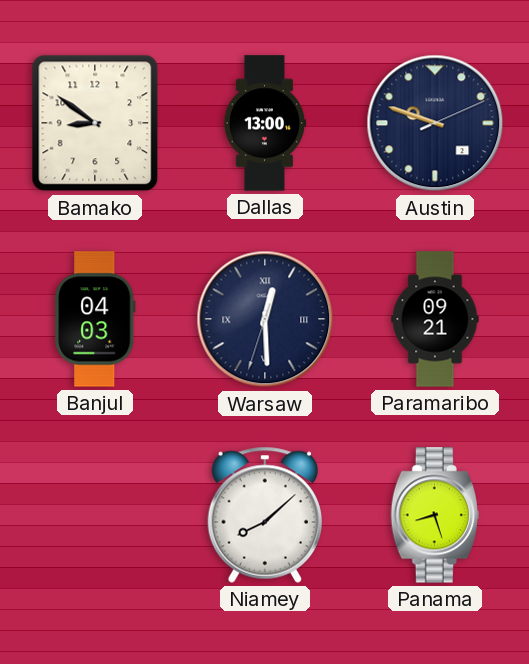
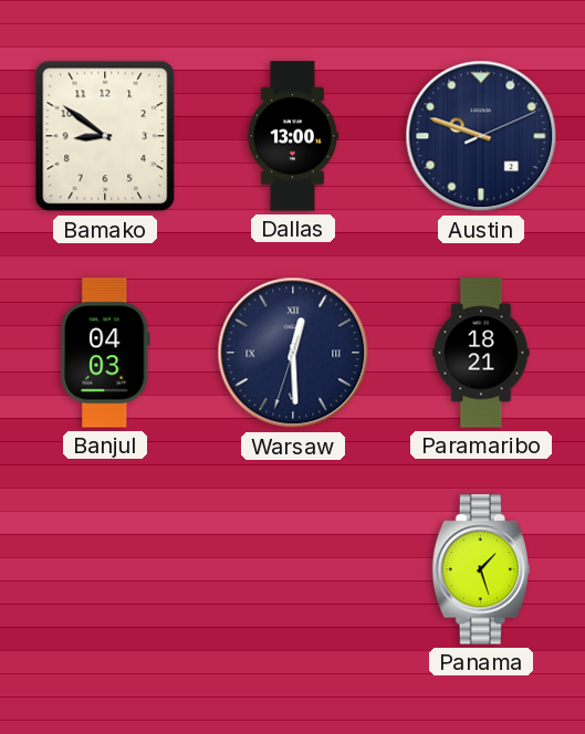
Paramaribo: 09:21 -> 18:21
Niamey: 8:08 -> none
Panama: 8:27 -> 1:27
